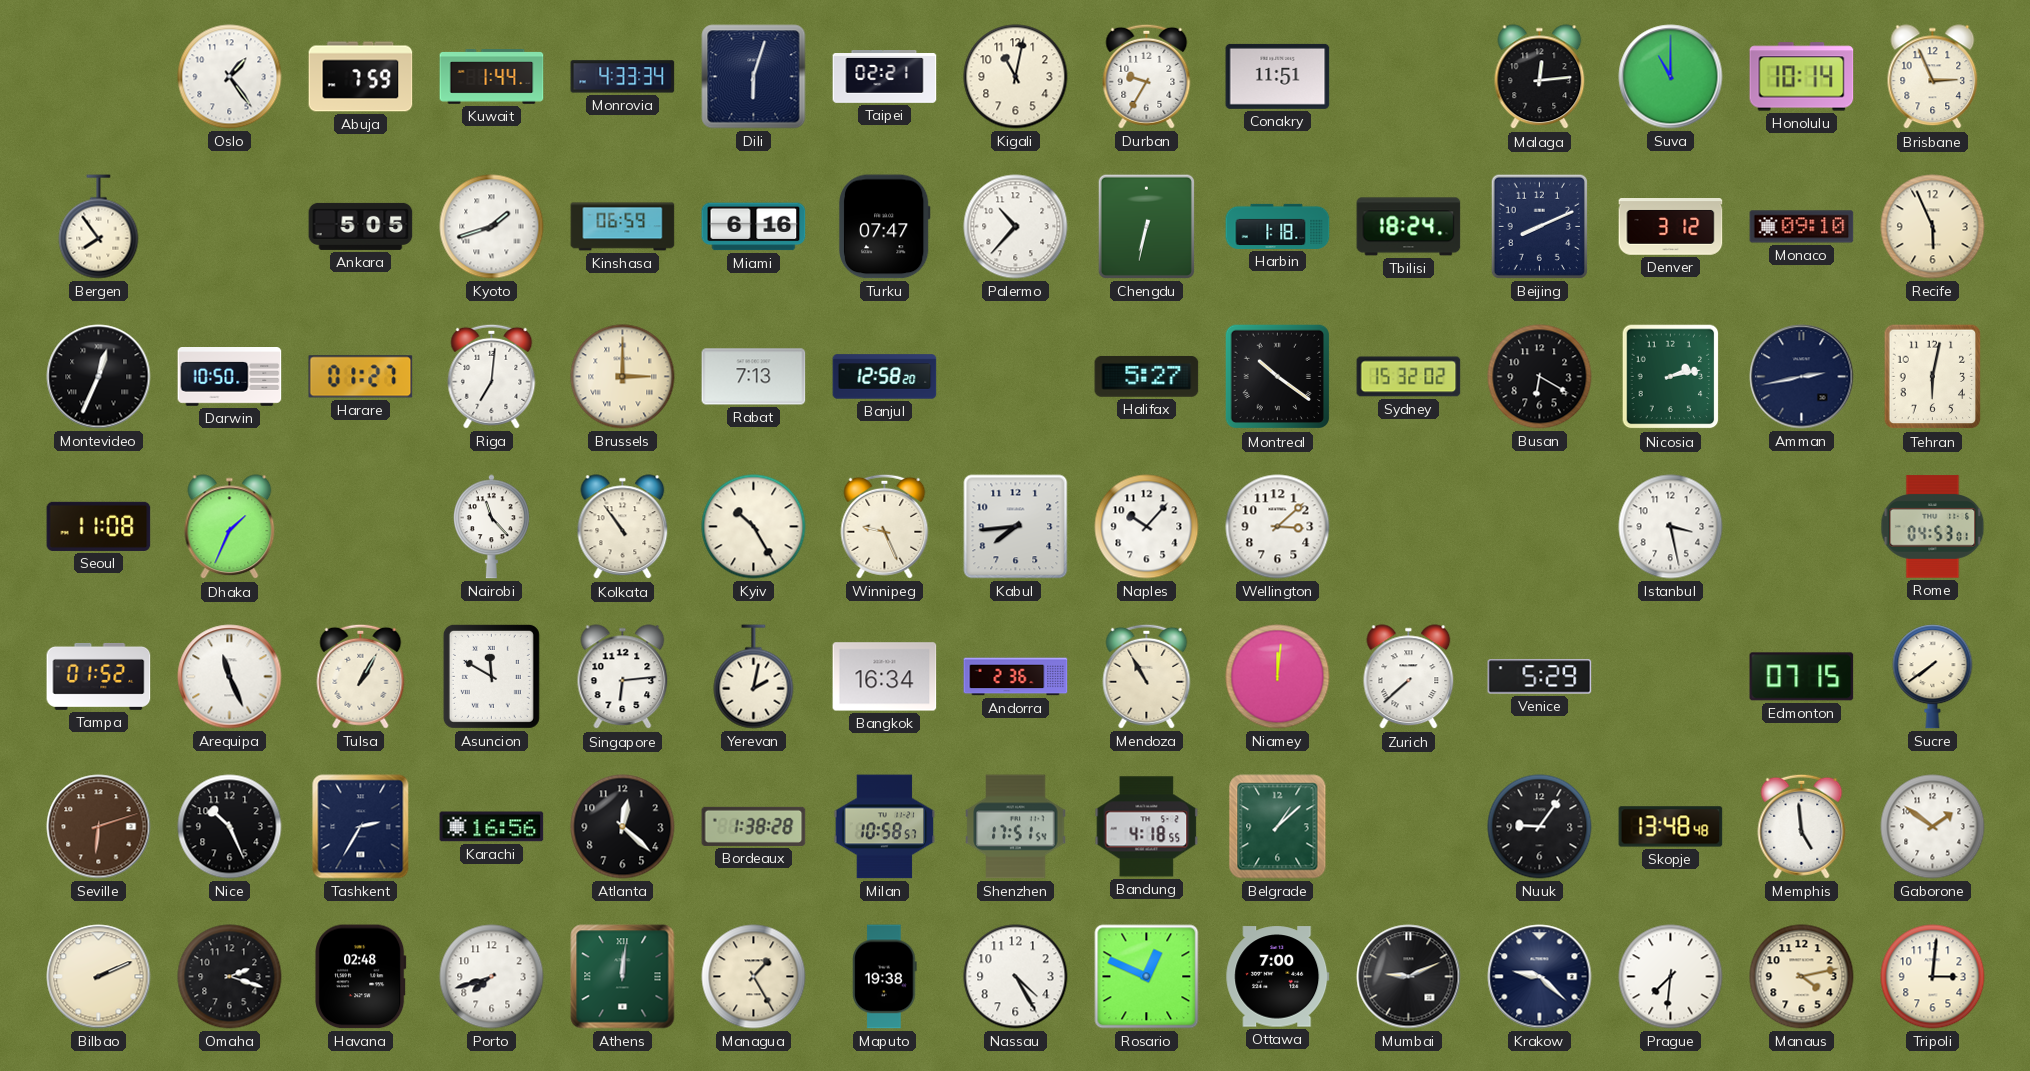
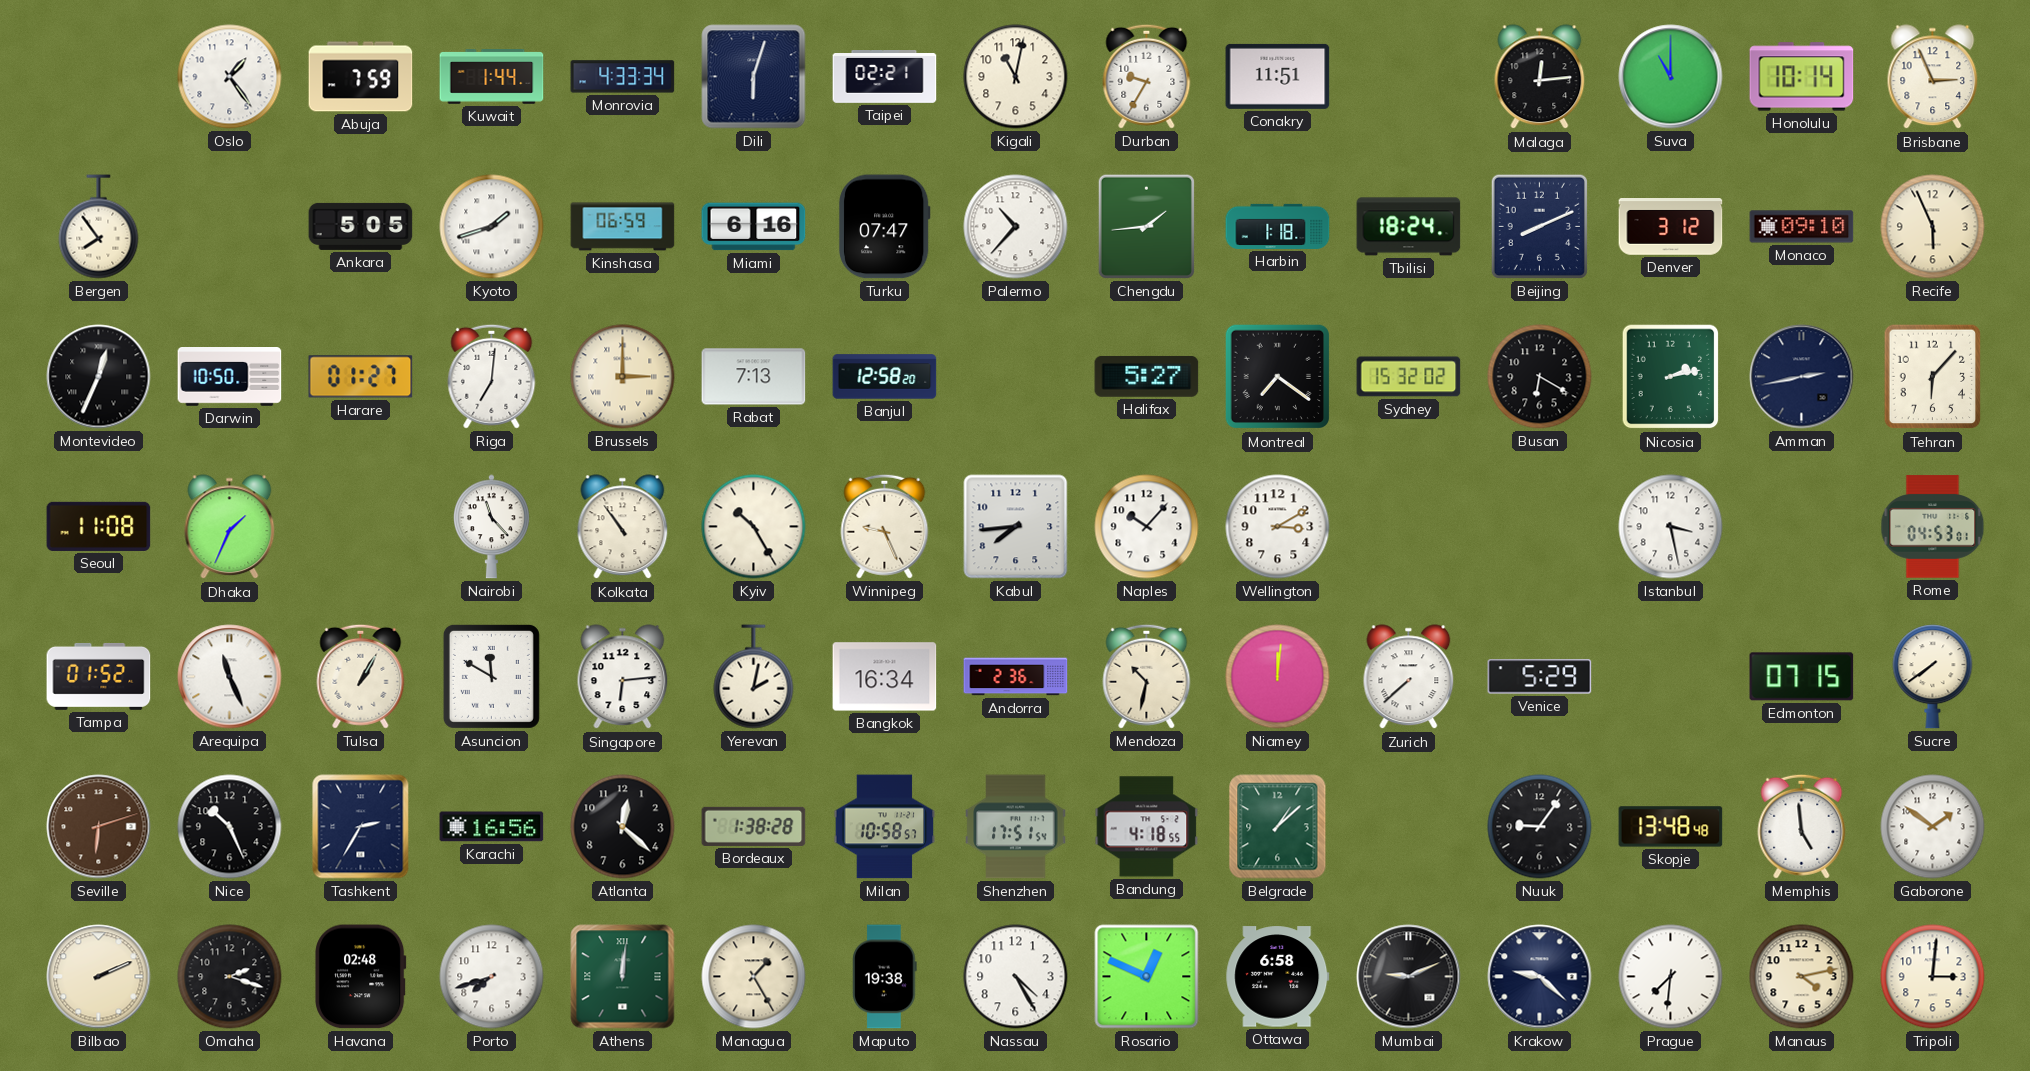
Chengdu: 6:32 -> 1:44
Montreal: 10:21 -> 7:21
Tehran: 6:02 -> 6:07
Wellington: 3:08 -> 3:10
Mendoza: 10:55 -> 10:32
Ottawa: 7:00 -> 6:58
